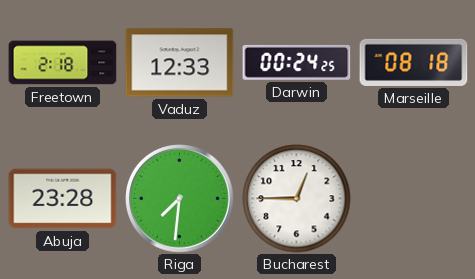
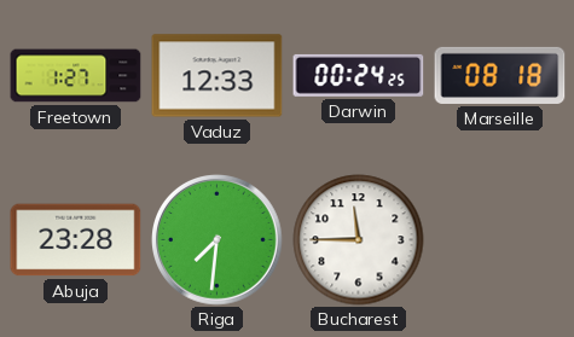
Freetown: 2:18 -> 1:27
Bucharest: 12:45 -> 11:45
